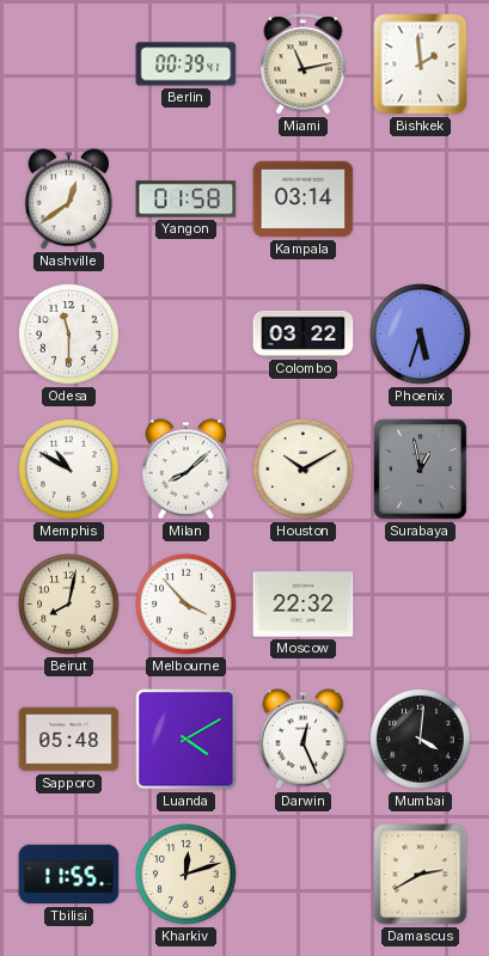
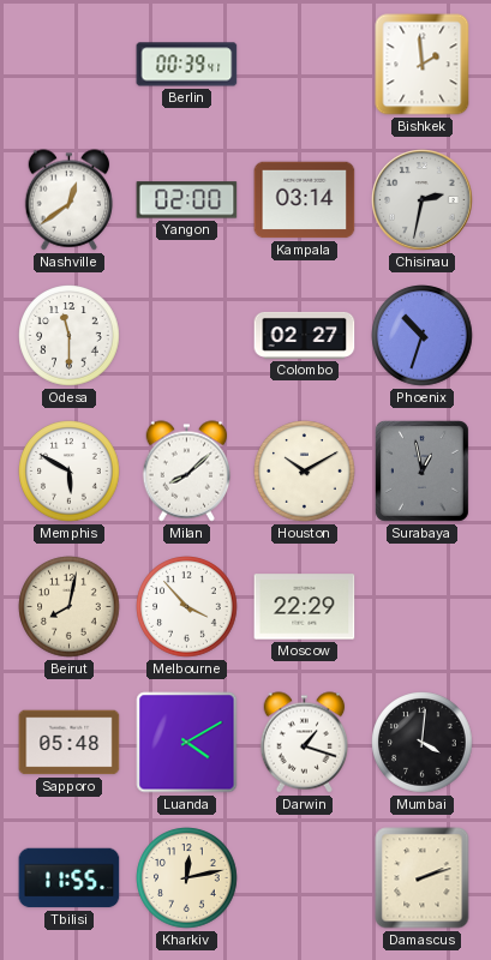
Miami: 11:13 -> none
Yangon: 01:58 -> 02:00
Chisinau: none -> 2:32
Colombo: 03:22 -> 02:27
Phoenix: 5:33 -> 10:33
Memphis: 10:50 -> 5:50
Moscow: 22:32 -> 22:29
Darwin: 12:26 -> 1:18
Kharkiv: 12:12 -> 12:13
Damascus: 2:40 -> 2:12
